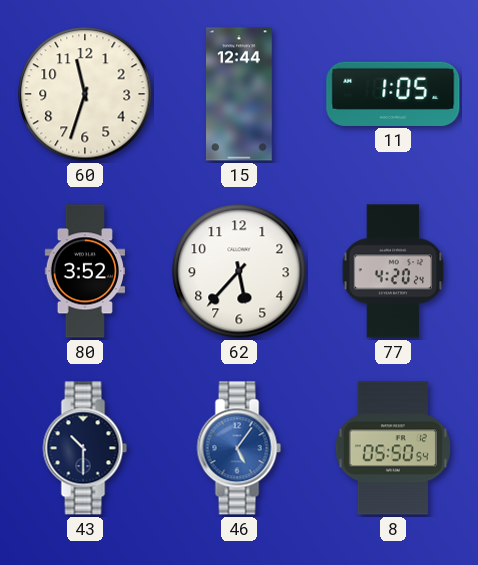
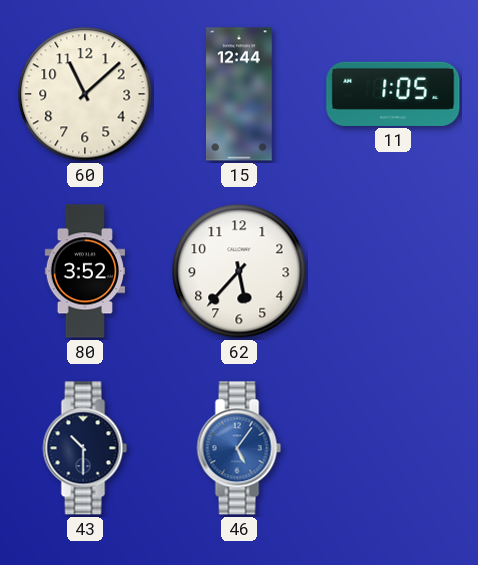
60: 11:33 -> 11:08
77: 4:20 -> none
8: 05:50 -> none
